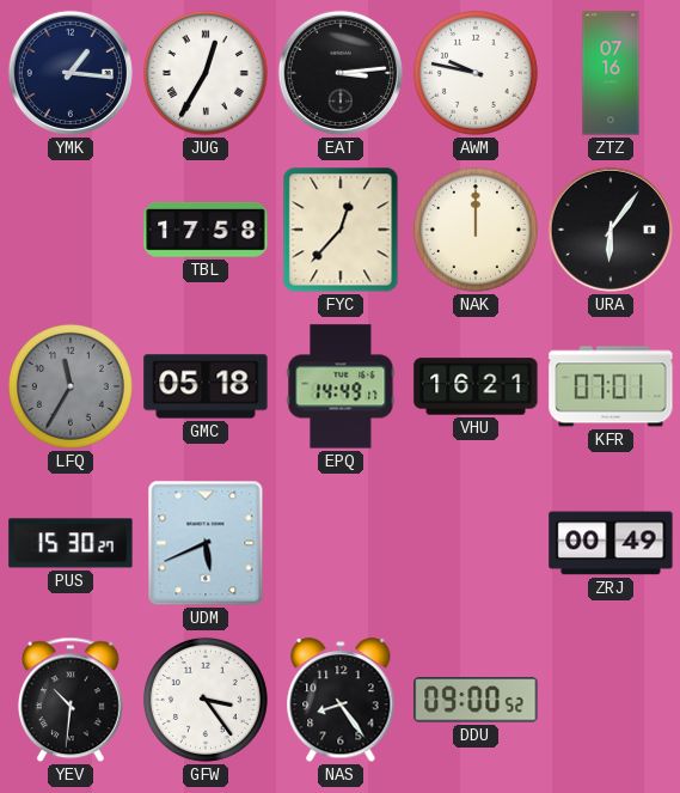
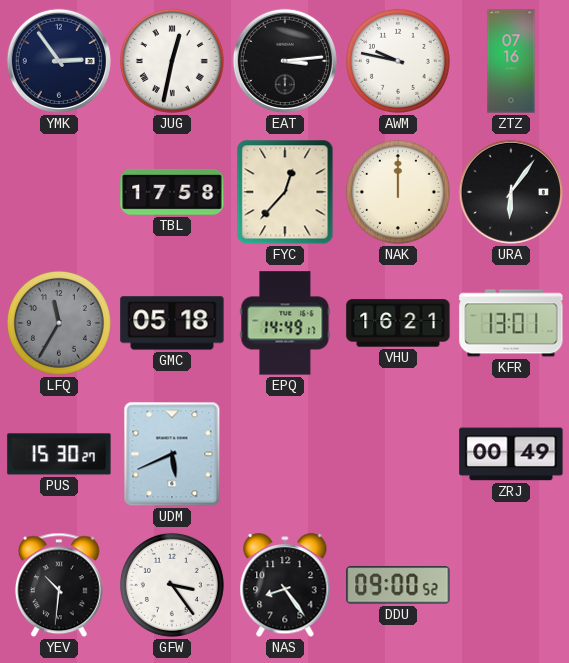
YMK: 1:16 -> 2:54
JUG: 12:35 -> 12:32
KFR: 07:01 -> 13:01
